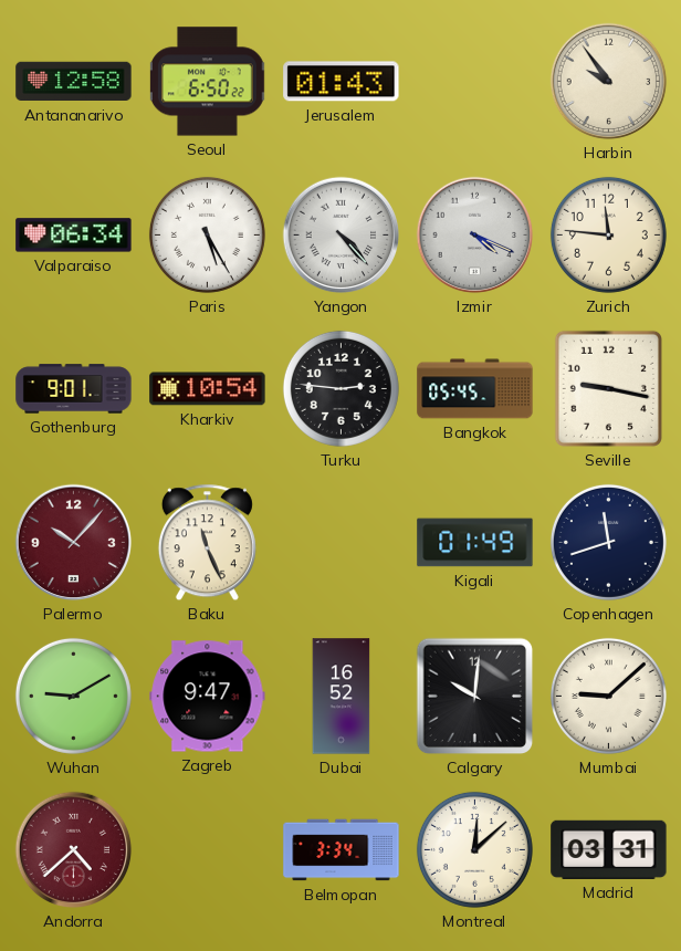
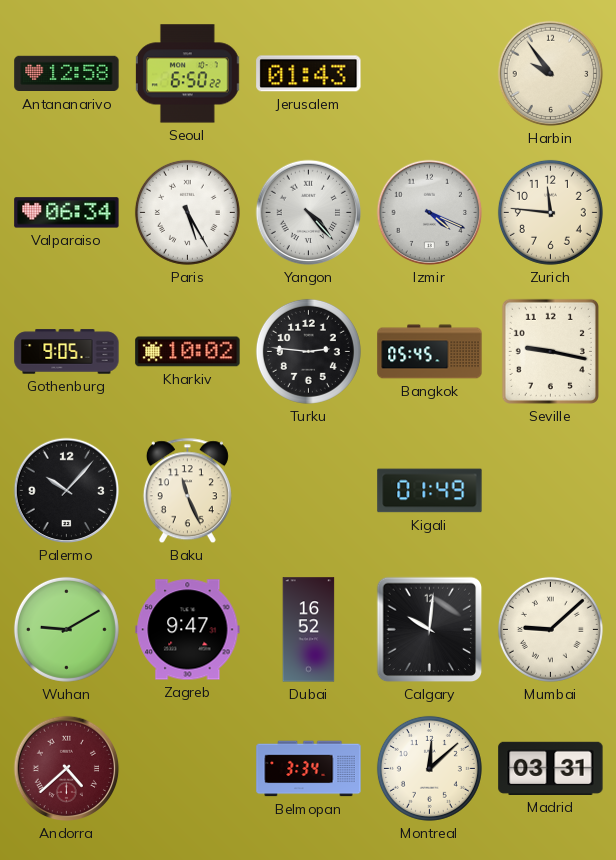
Gothenburg: 9:01 -> 9:05
Kharkiv: 10:54 -> 10:02
Palermo dial: burgundy -> black
Copenhagen: 11:42 -> none
